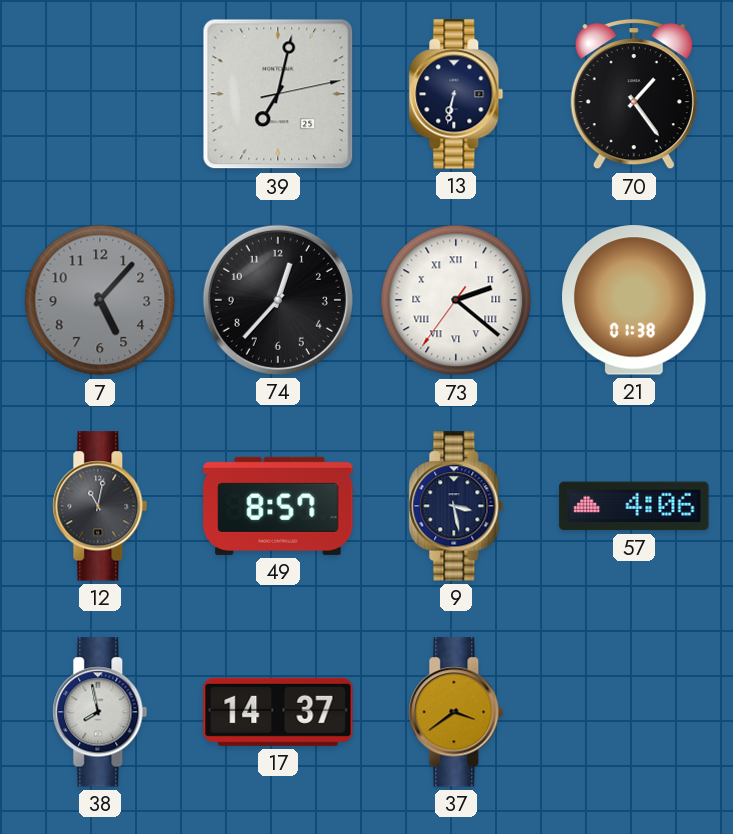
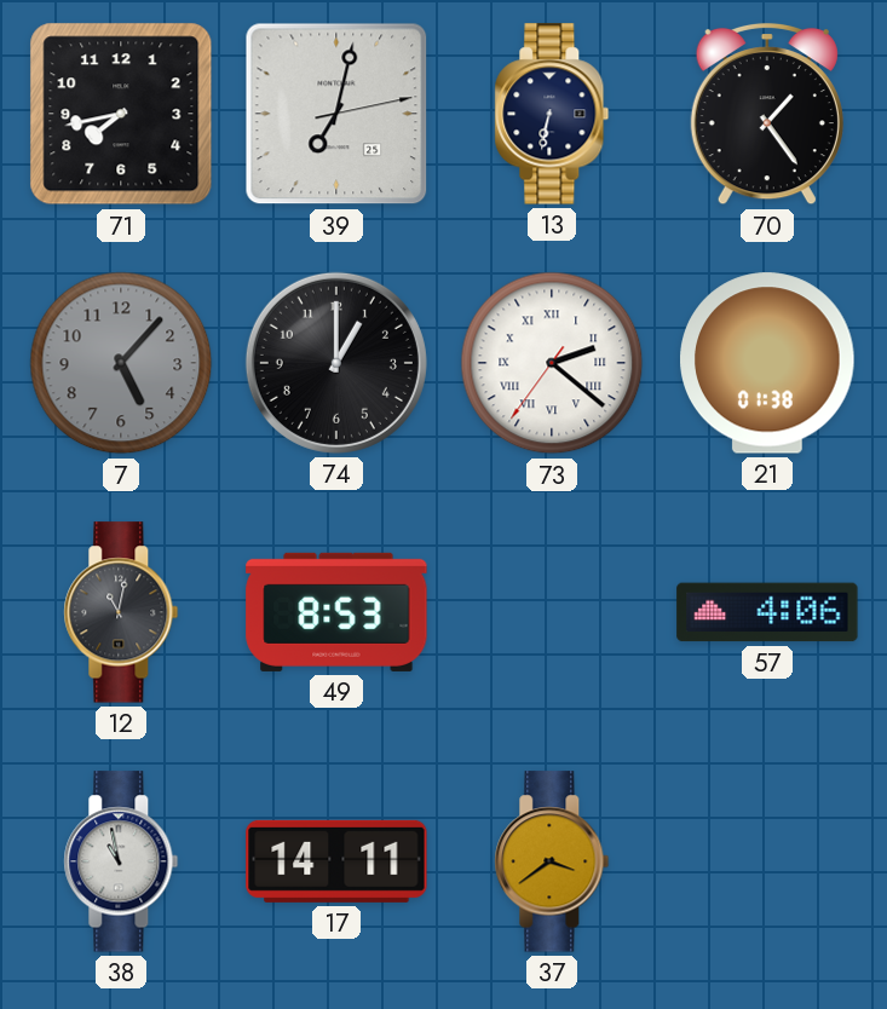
71: none -> 7:43
74: 12:37 -> 1:00
49: 8:57 -> 8:53
9: 3:28 -> none
38: 7:58 -> 10:58
17: 14:37 -> 14:11
